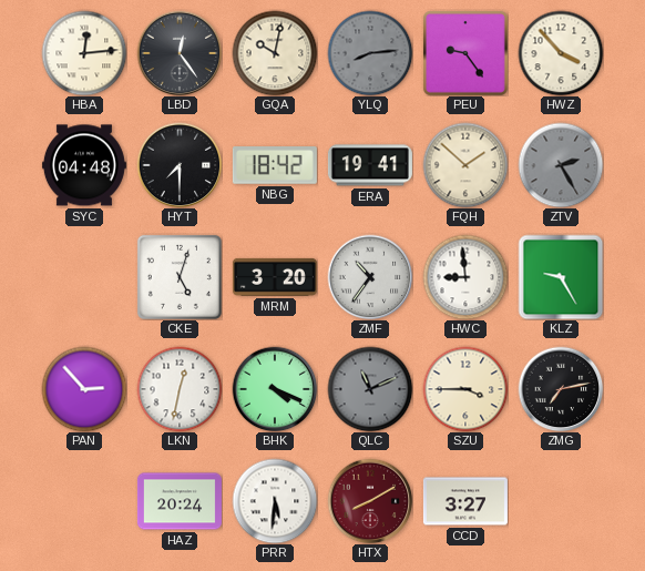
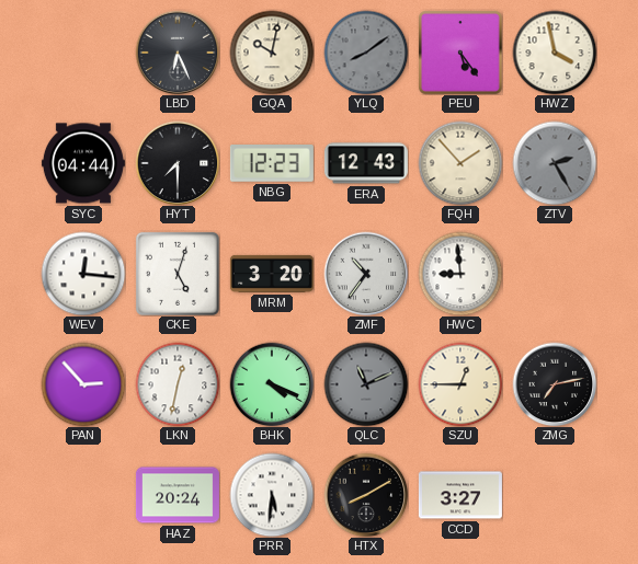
HBA: 12:14 -> none
LBD: 12:24 -> 6:26
YLQ: 8:14 -> 8:09
PEU: 9:24 -> 5:24
HWZ: 3:53 -> 3:58
SYC: 04:48 -> 04:44
NBG: 18:42 -> 12:23
ERA: 19:41 -> 12:43
FQH: 1:52 -> 1:53
WEV: none -> 12:16
KLZ: 9:25 -> none
SZU: 3:45 -> 12:45
HTX dial: burgundy -> black
